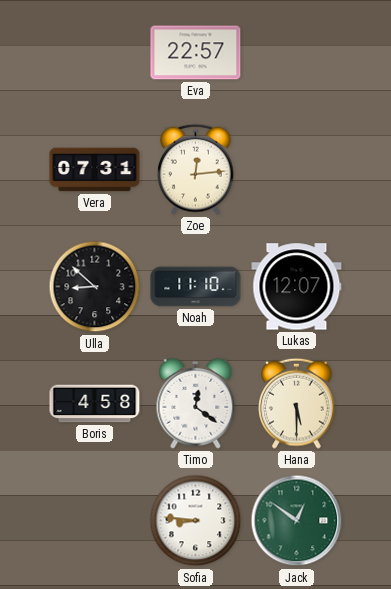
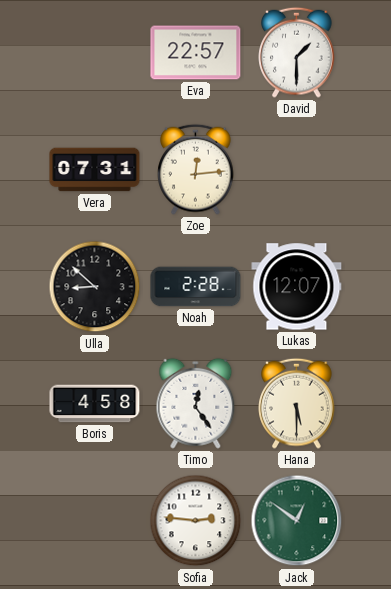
David: none -> 1:30
Noah: 11:10 -> 2:28
Timo: 12:21 -> 12:24
Sofia: 8:46 -> 2:46
